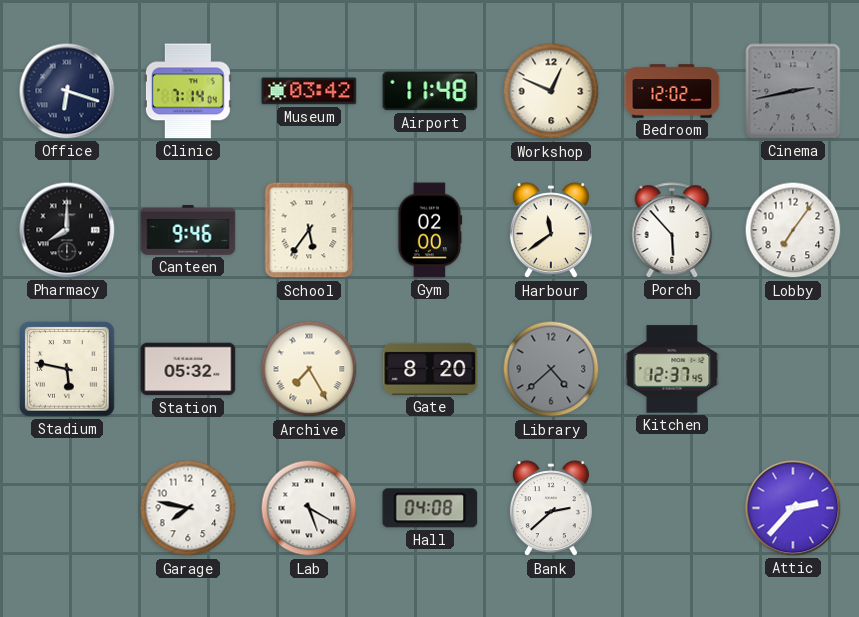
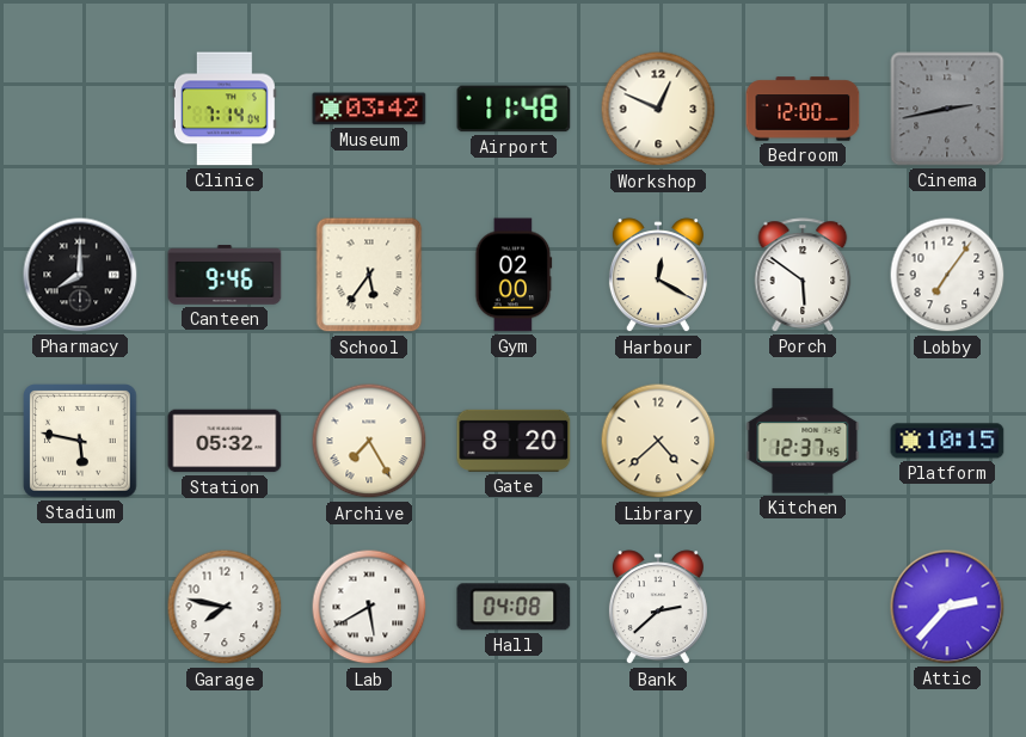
Office: 6:18 -> none
Bedroom: 12:02 -> 12:00
Harbour: 11:39 -> 12:20
Porch: 5:53 -> 5:51
Library dial: grey -> cream
Platform: none -> 10:15
Lab: 5:20 -> 5:40
